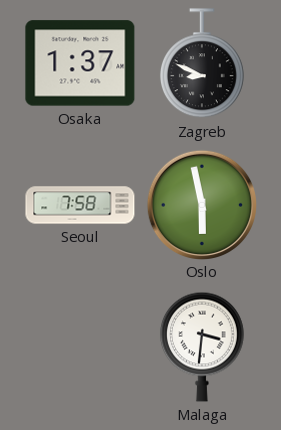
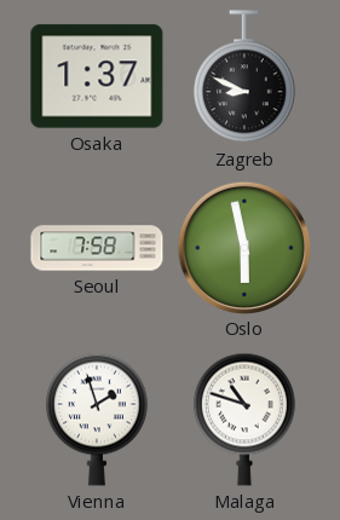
Vienna: none -> 1:57
Malaga: 3:31 -> 10:48
